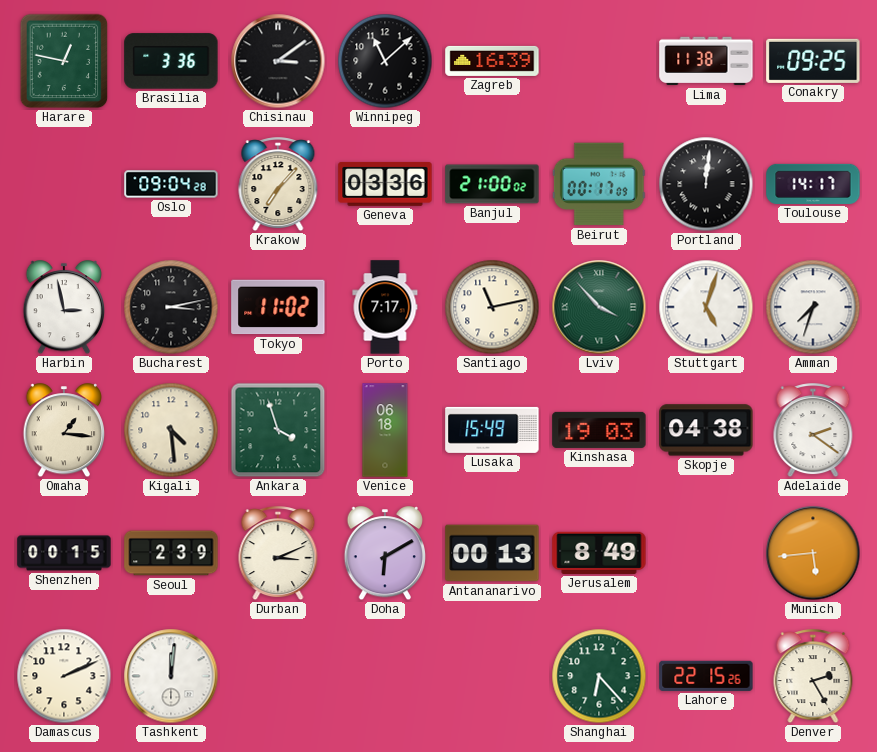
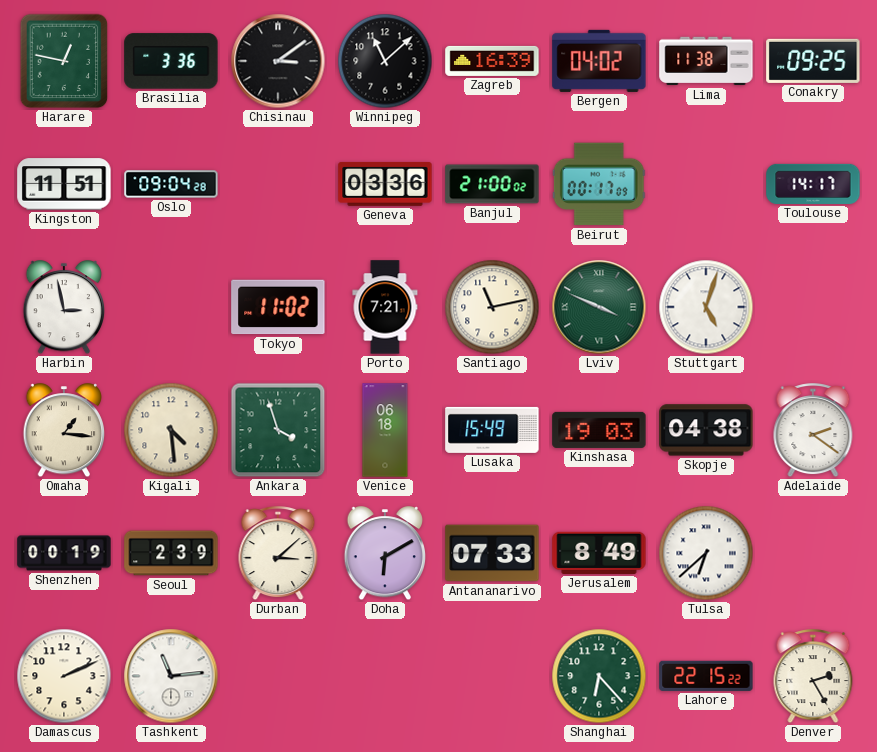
Bergen: none -> 04:02
Kingston: none -> 11:51
Krakow: 7:07 -> none
Portland: 12:01 -> none
Bucharest: 3:13 -> none
Porto: 7:17 -> 7:21
Lviv: 3:53 -> 3:49
Amman: 7:33 -> none
Shenzhen: 00:15 -> 00:19
Durban: 3:11 -> 3:08
Antananarivo: 00:13 -> 07:33
Tulsa: none -> 6:38
Munich: 5:44 -> none
Tashkent: 12:01 -> 11:14
Lahore: 22:15:26 -> 22:15:22
